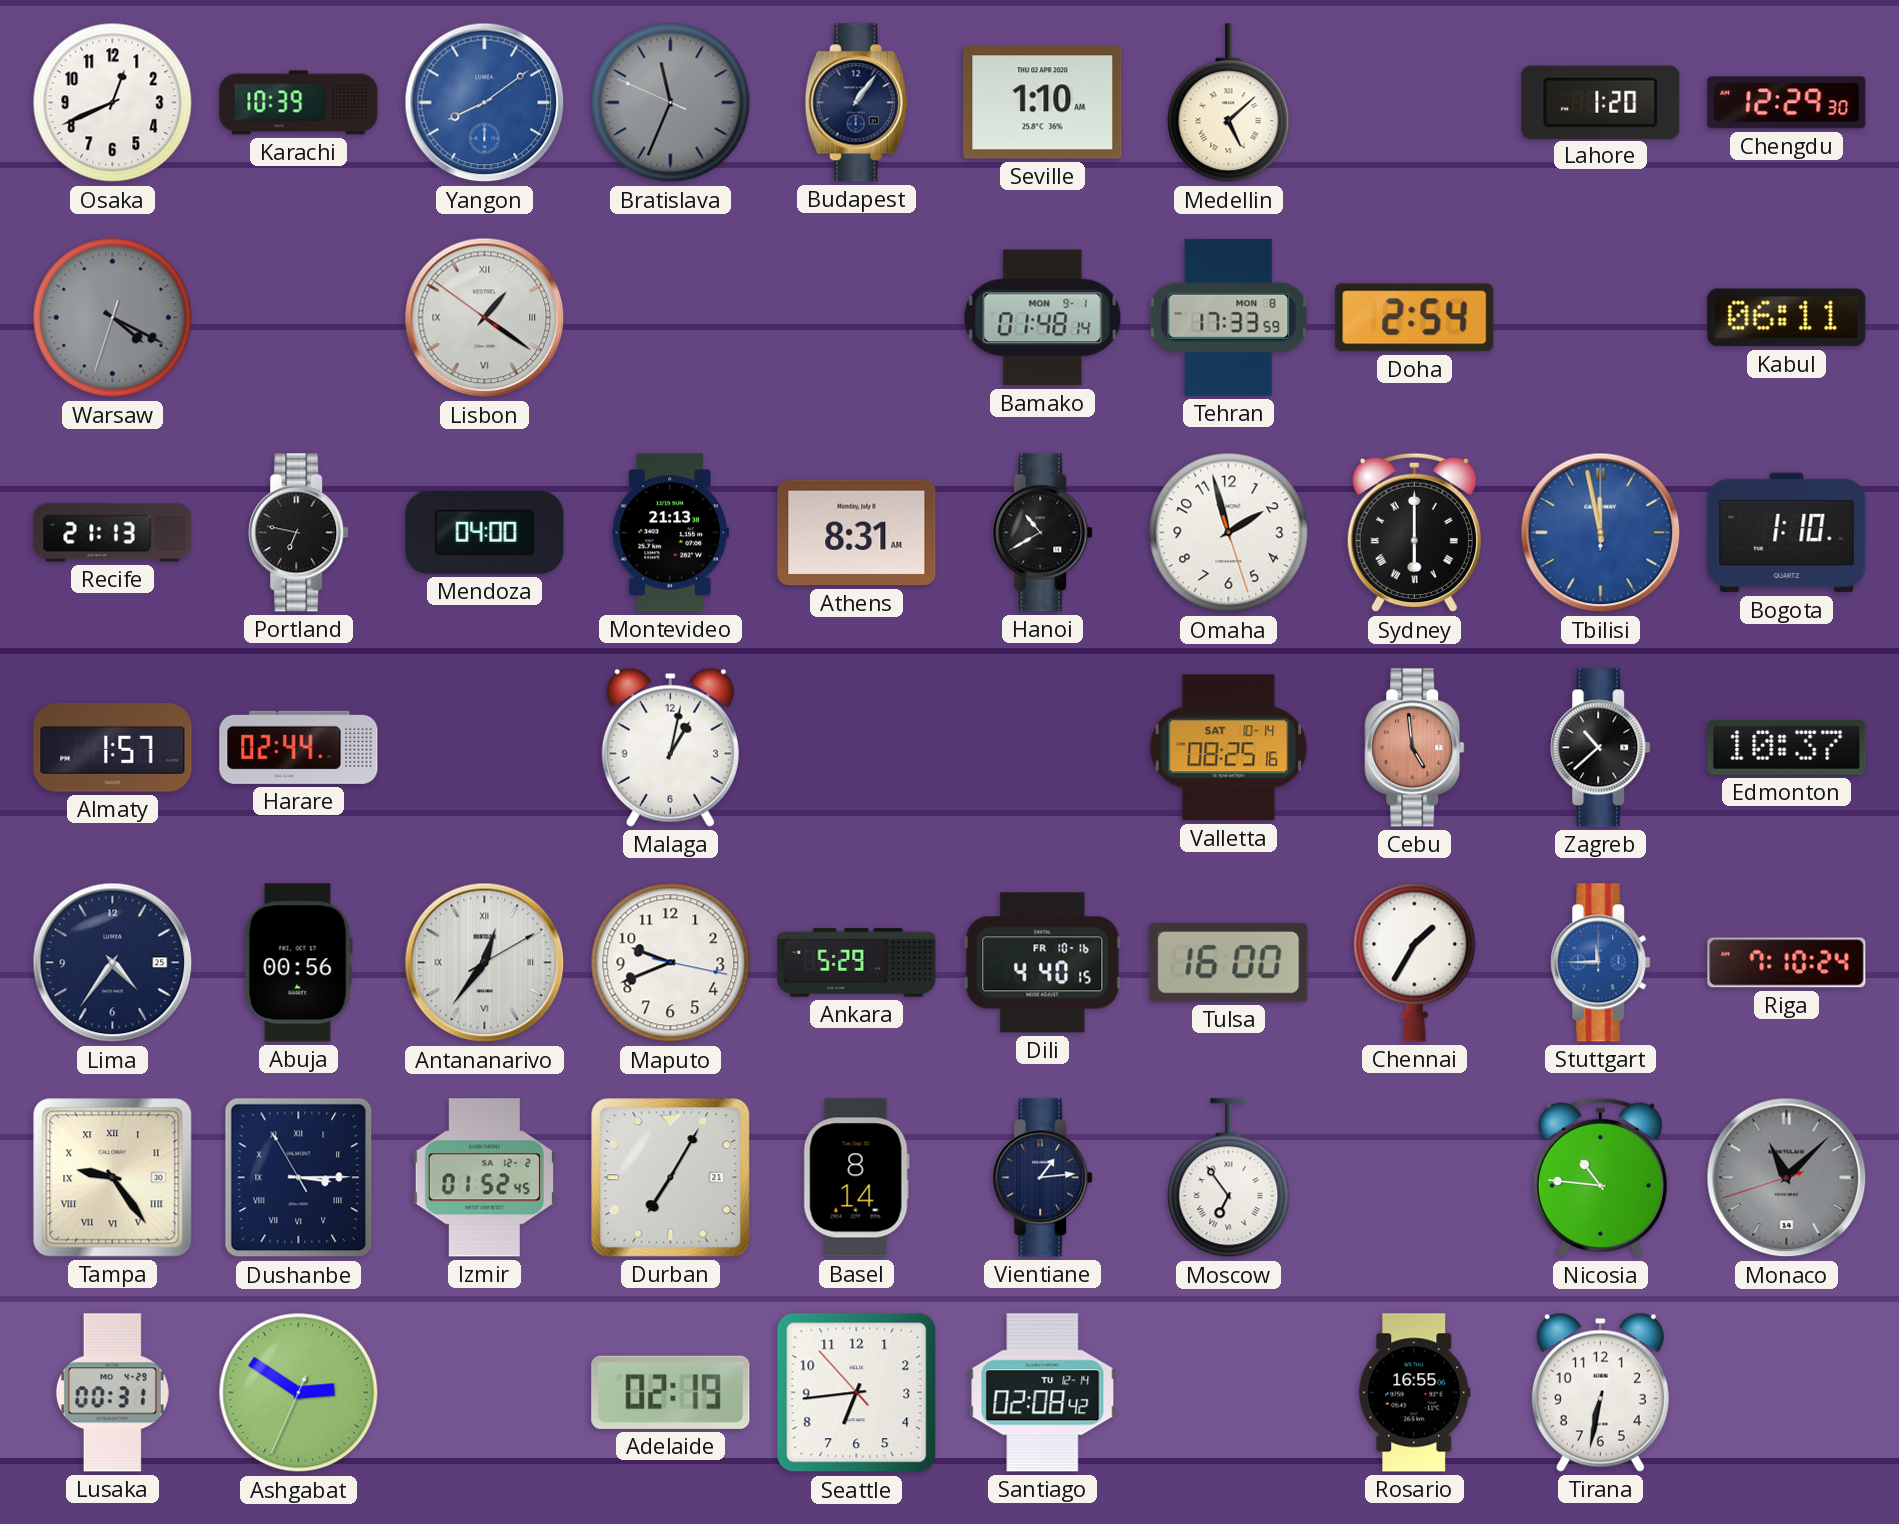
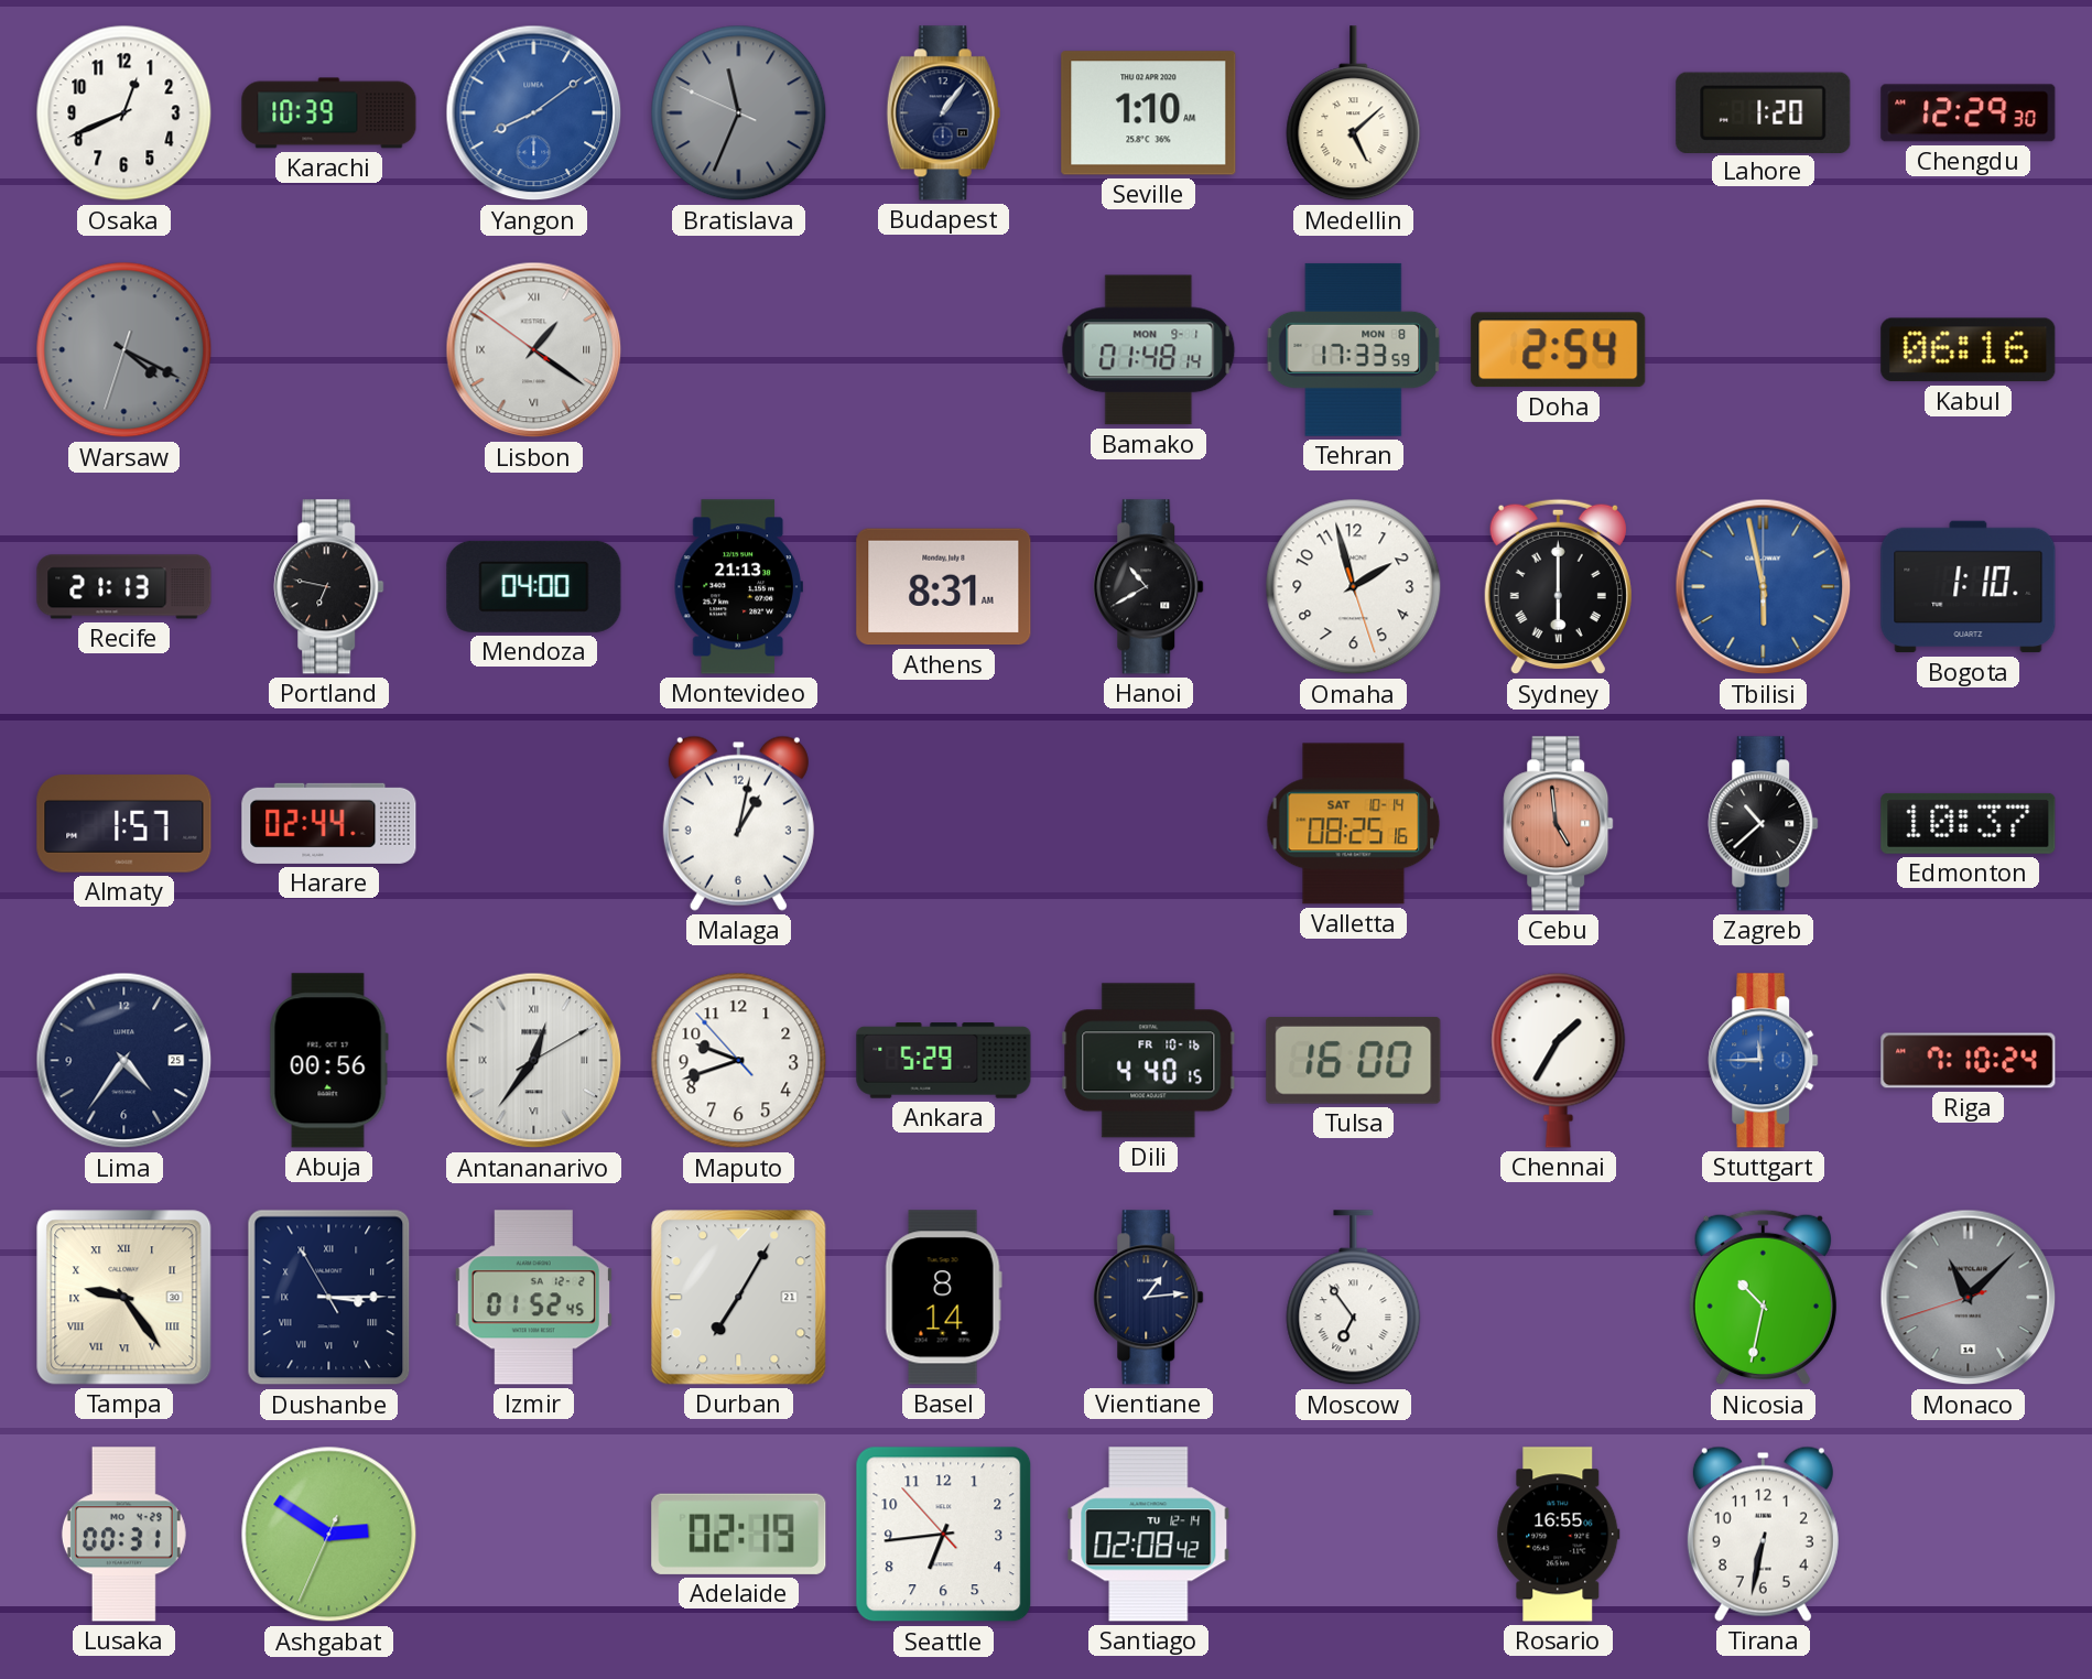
Kabul: 06:11 -> 06:16
Tbilisi: 11:58 -> 5:58
Maputo: 9:41:17 -> 9:41:53
Nicosia: 10:46 -> 10:32
